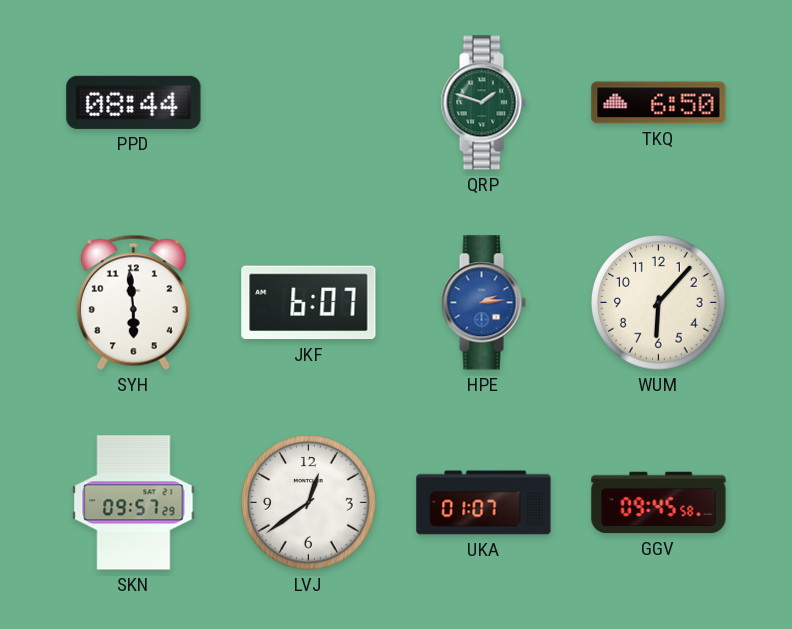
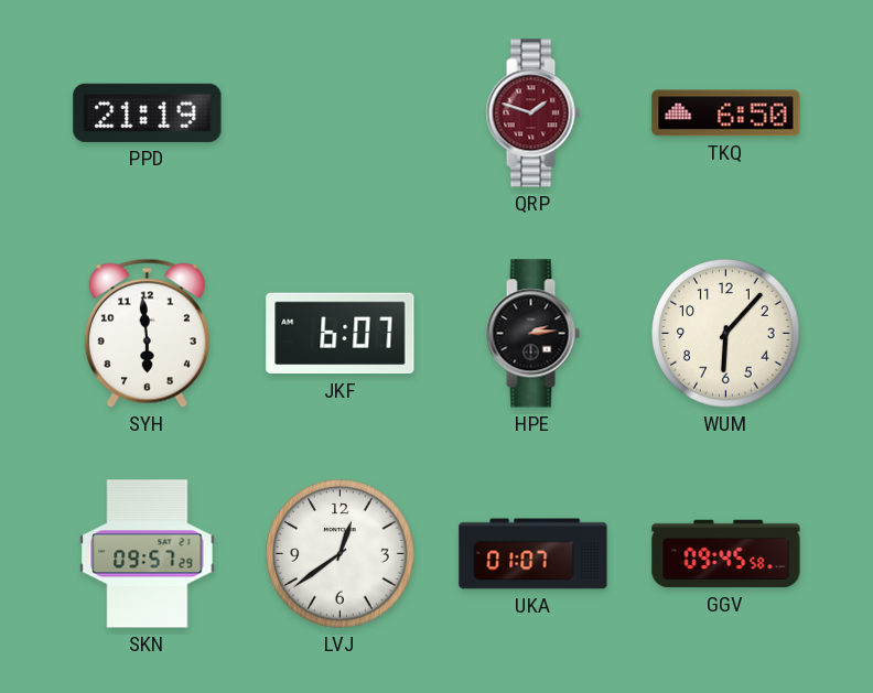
PPD: 08:44 -> 21:19
QRP dial: green -> burgundy
HPE dial: blue -> black
